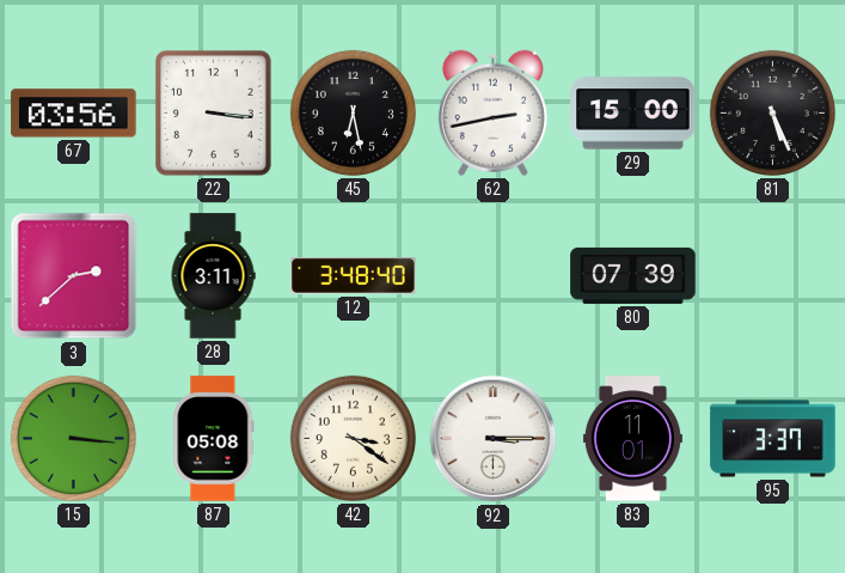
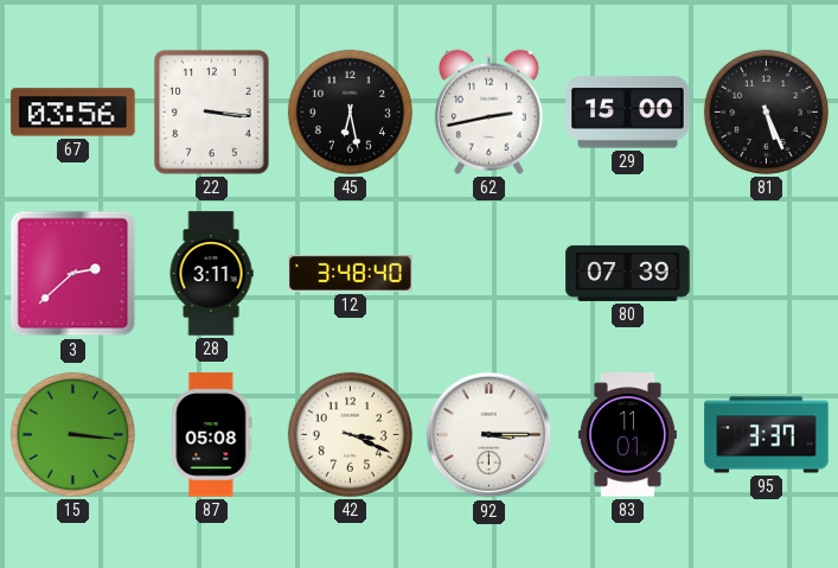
42: 3:21 -> 3:19
